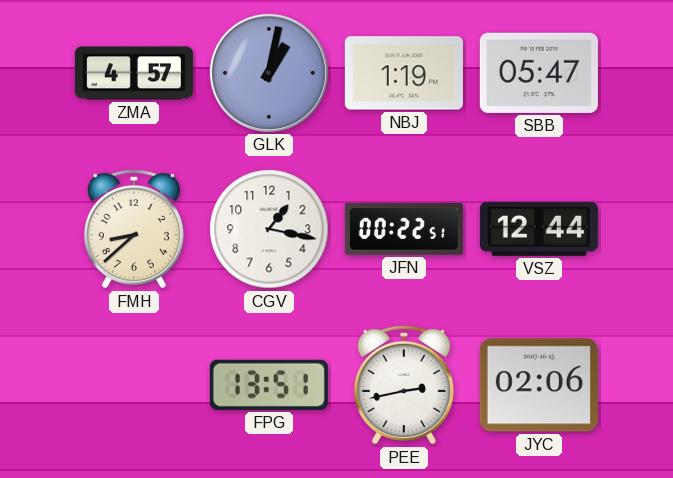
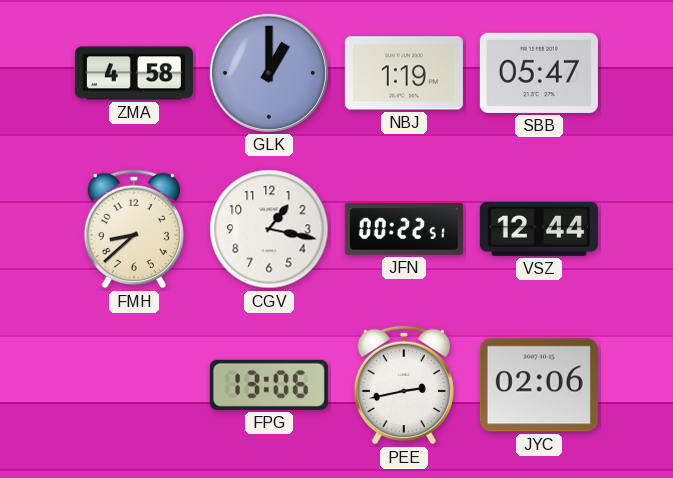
ZMA: 4:57 -> 4:58
GLK: 1:02 -> 1:00
FPG: 13:51 -> 13:06
